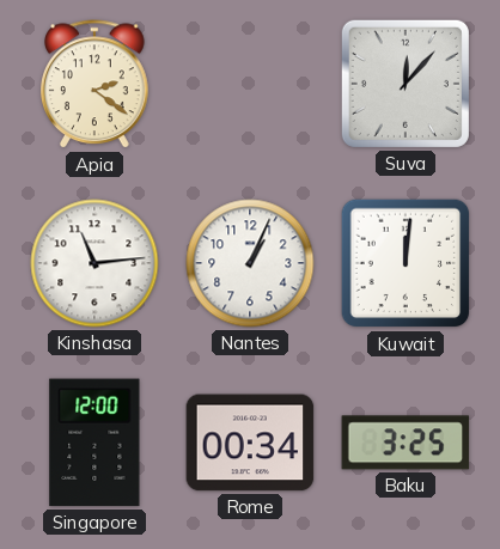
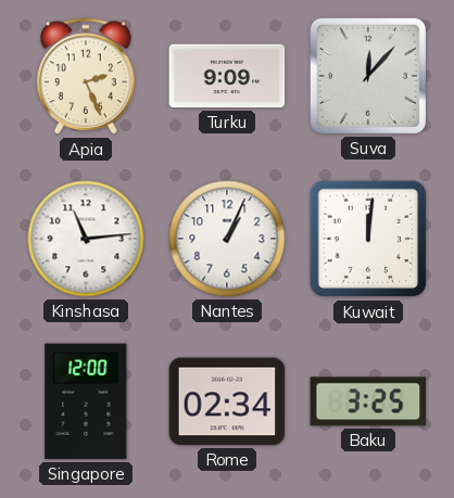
Apia: 2:21 -> 2:26
Turku: none -> 9:09
Rome: 00:34 -> 02:34
